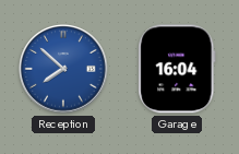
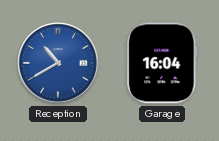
Reception: 7:52 -> 10:40
